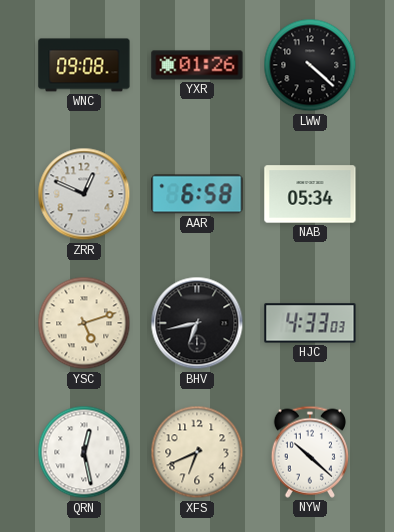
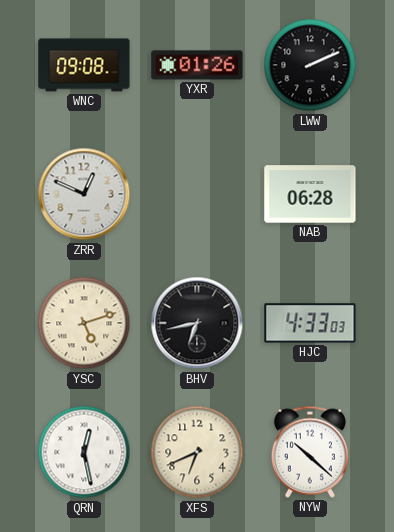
LWW: 4:22 -> 2:11
AAR: 6:58 -> none
NAB: 05:34 -> 06:28
